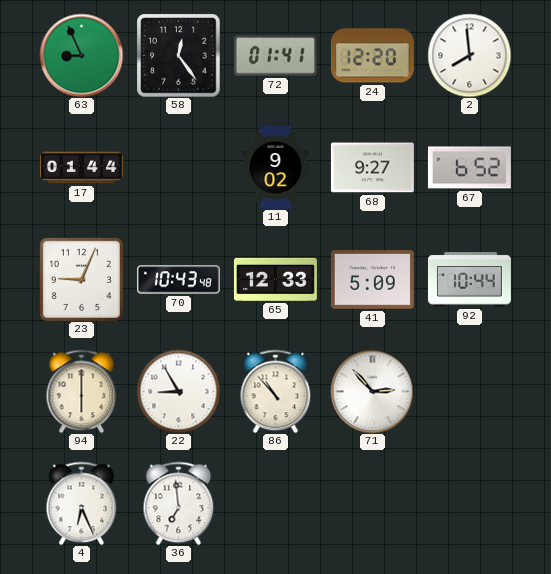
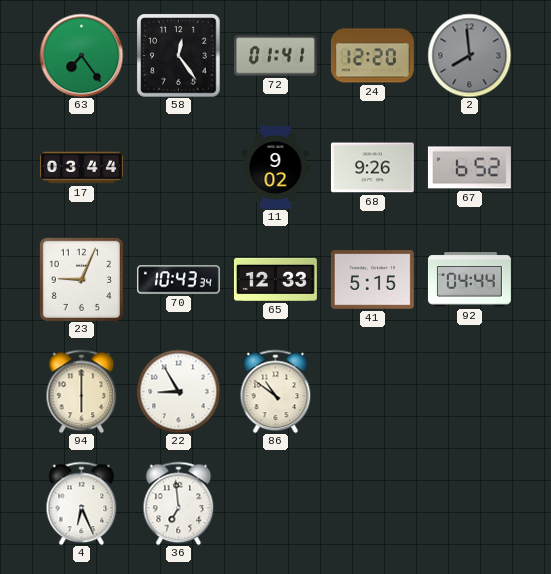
63: 8:56 -> 7:24
2 dial: white -> grey
17: 01:44 -> 03:44
68: 9:27 -> 9:26
70: 10:43:48 -> 10:43:34
41: 5:09 -> 5:15
92: 10:44 -> 04:44
86: 10:53 -> 10:51
71: 2:53 -> none
